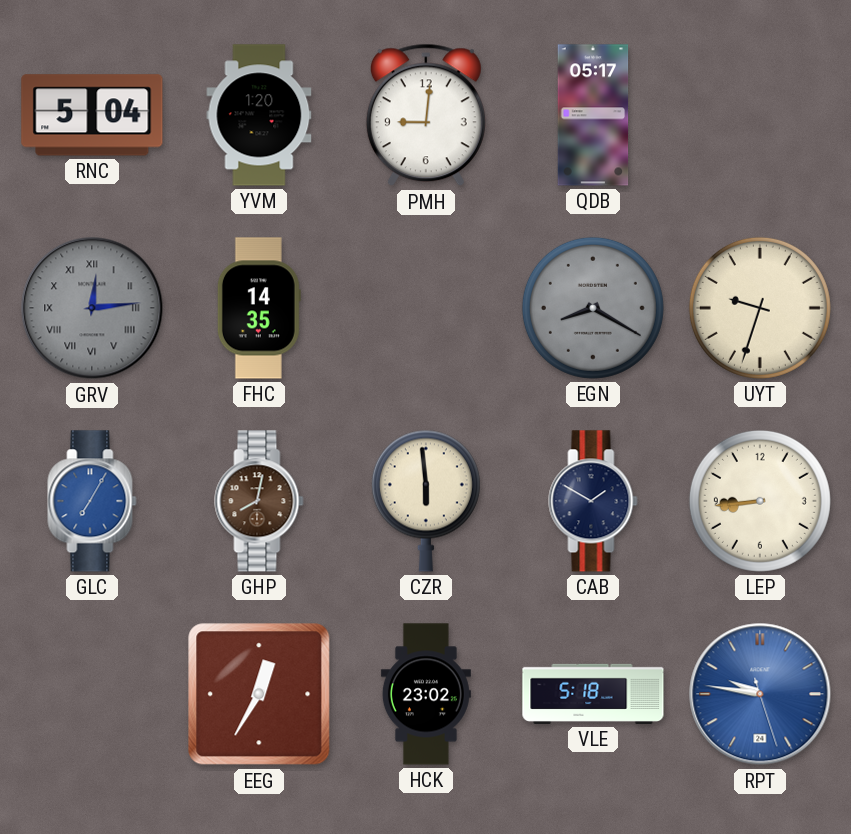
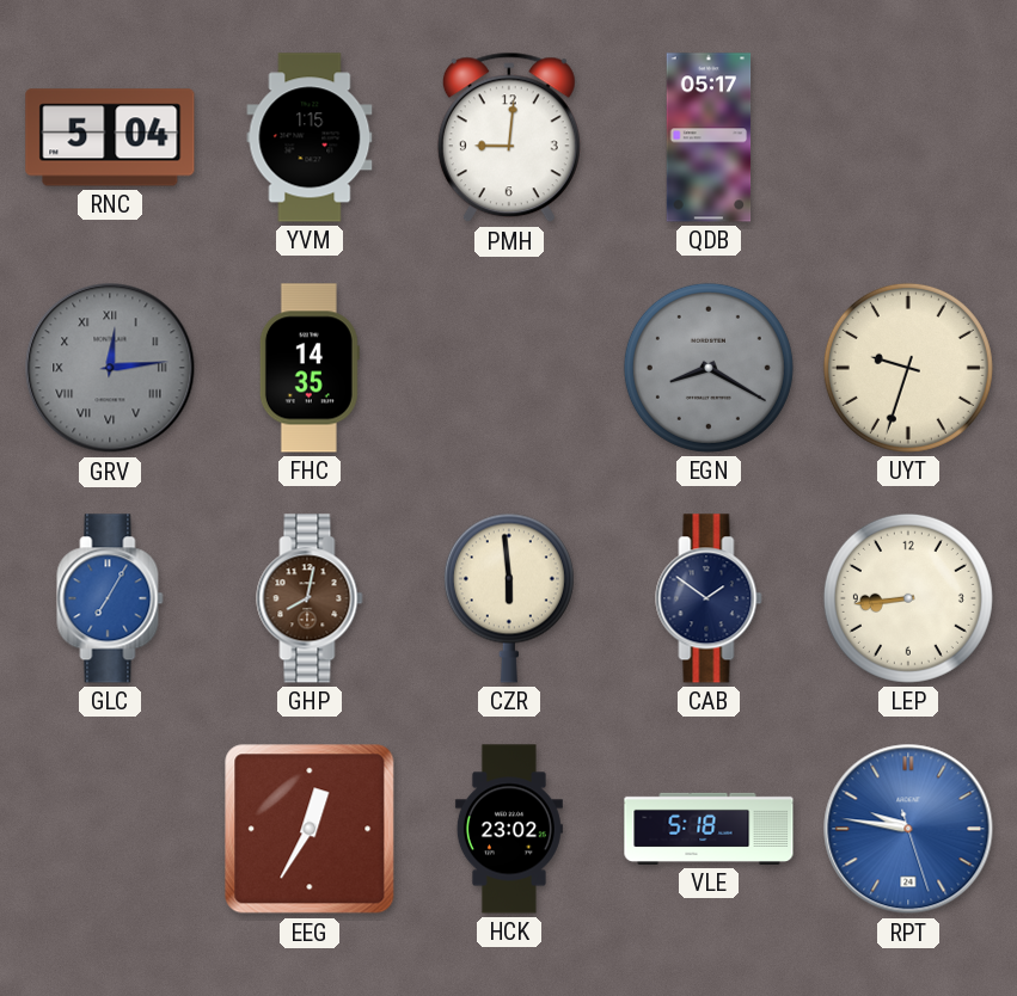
YVM: 1:20 -> 1:15
CAB: 1:50 -> 1:51
